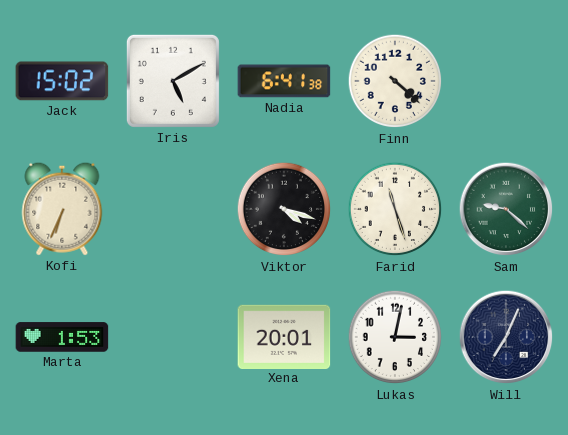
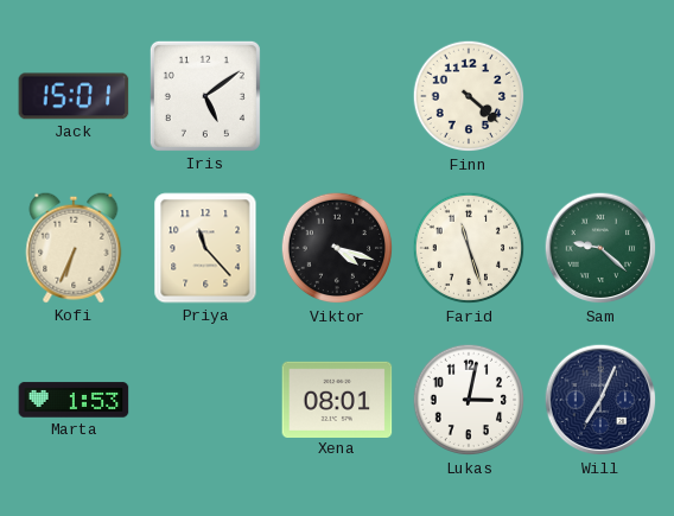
Jack: 15:02 -> 15:01
Iris: 5:10 -> 5:09
Nadia: 6:41 -> none
Priya: none -> 11:23
Xena: 20:01 -> 08:01
